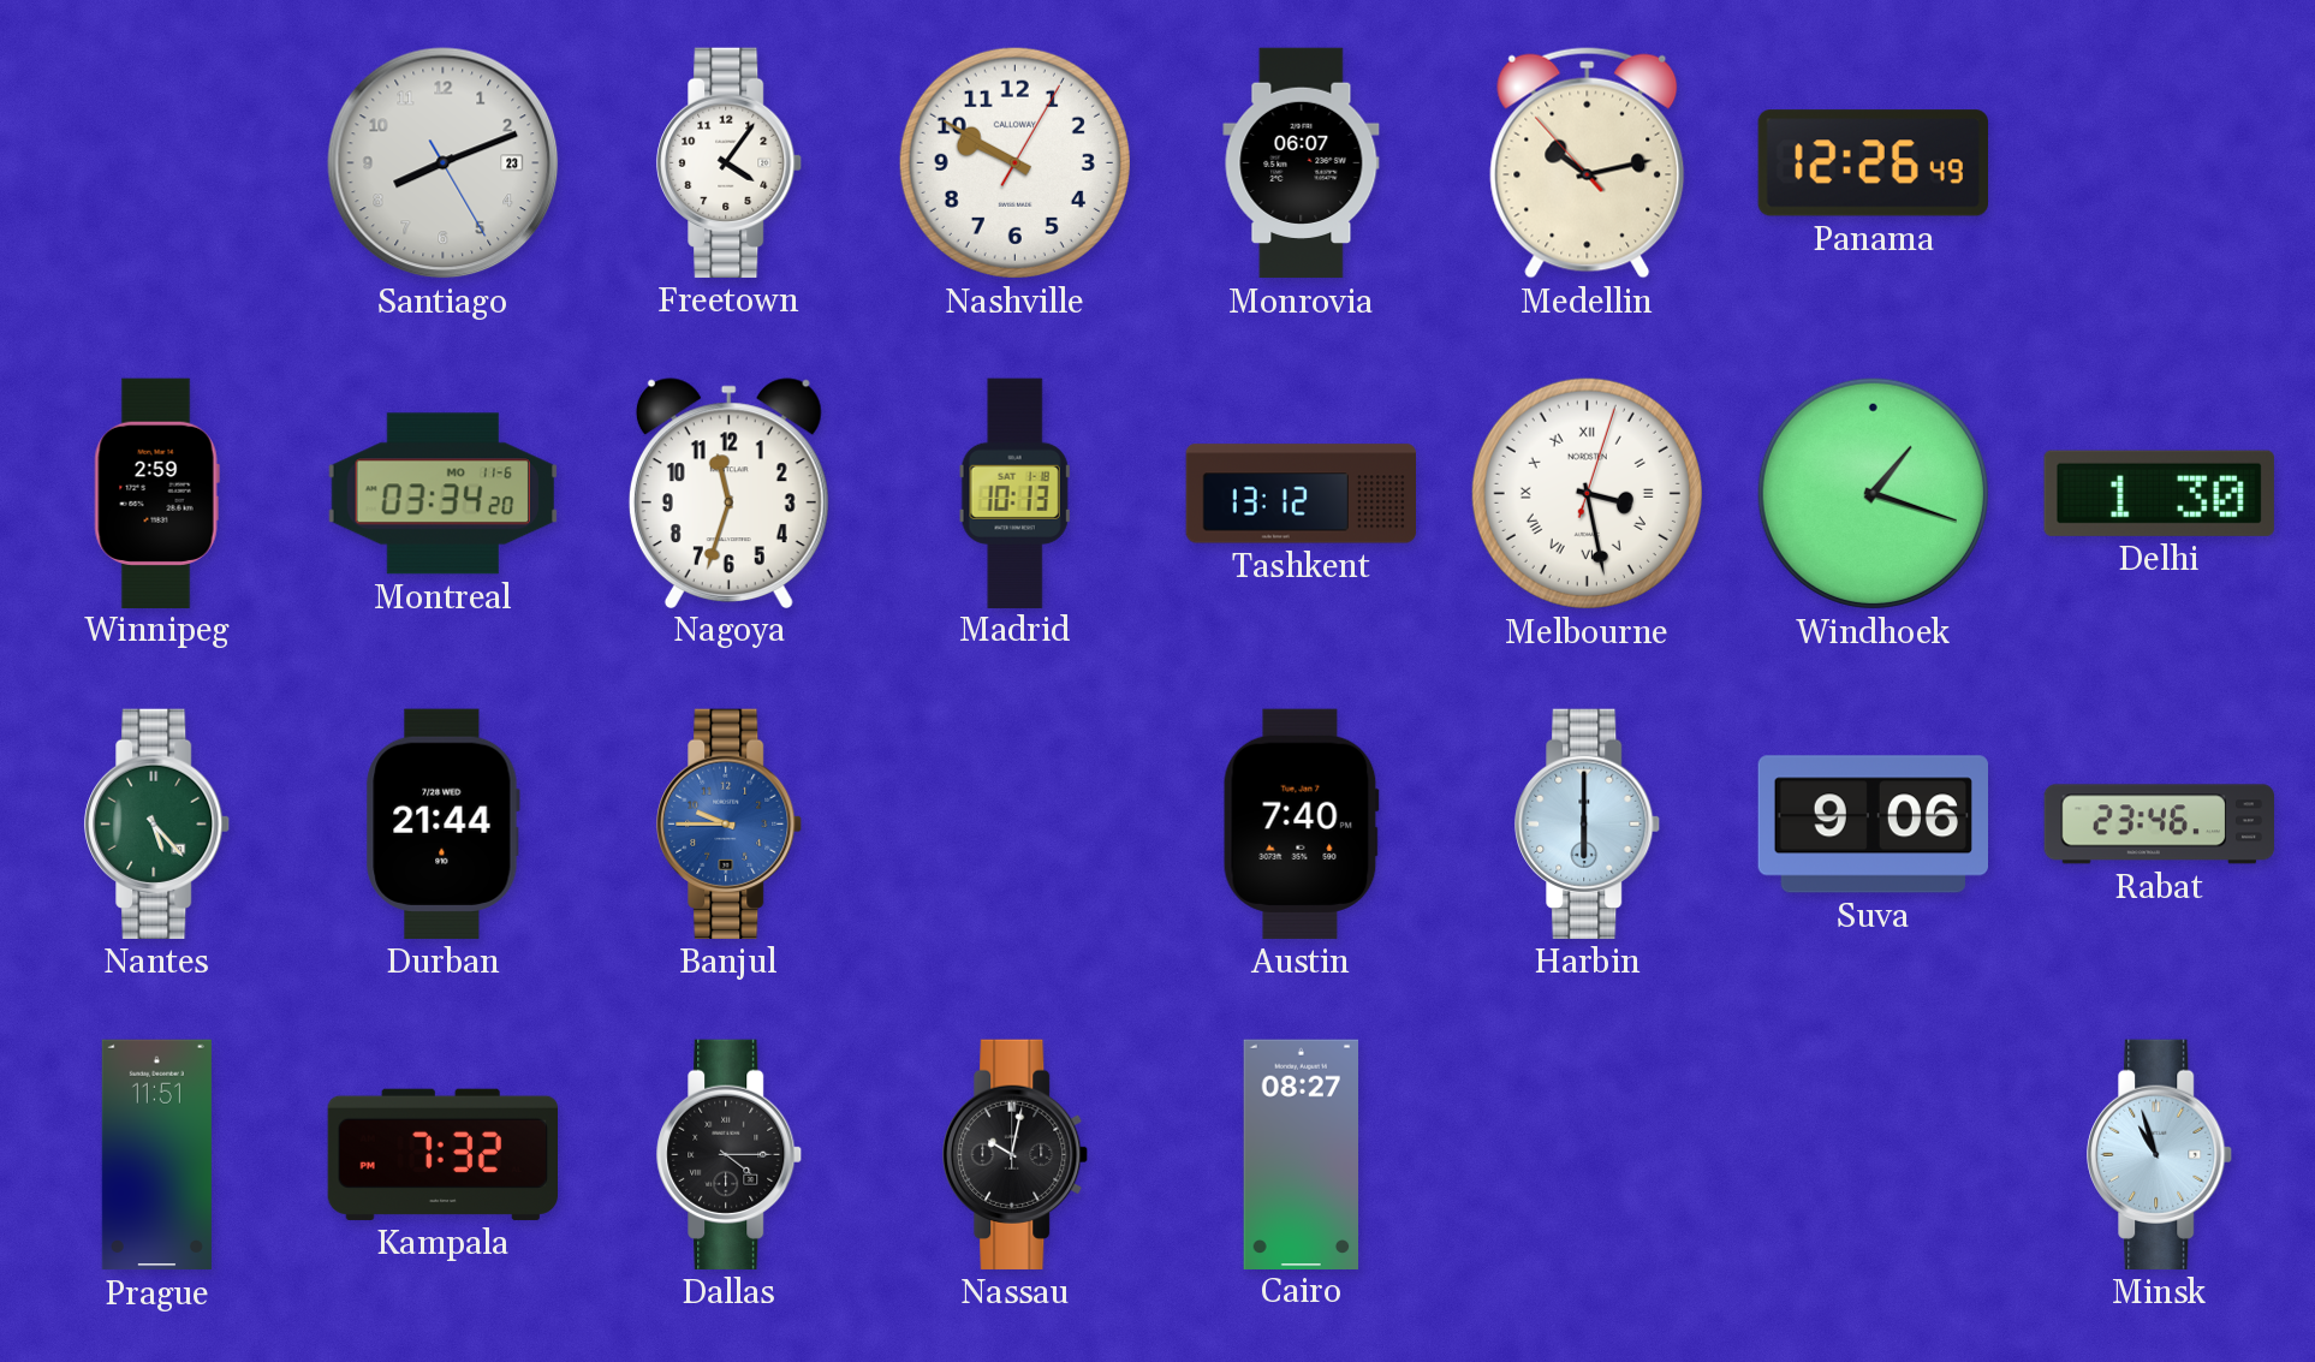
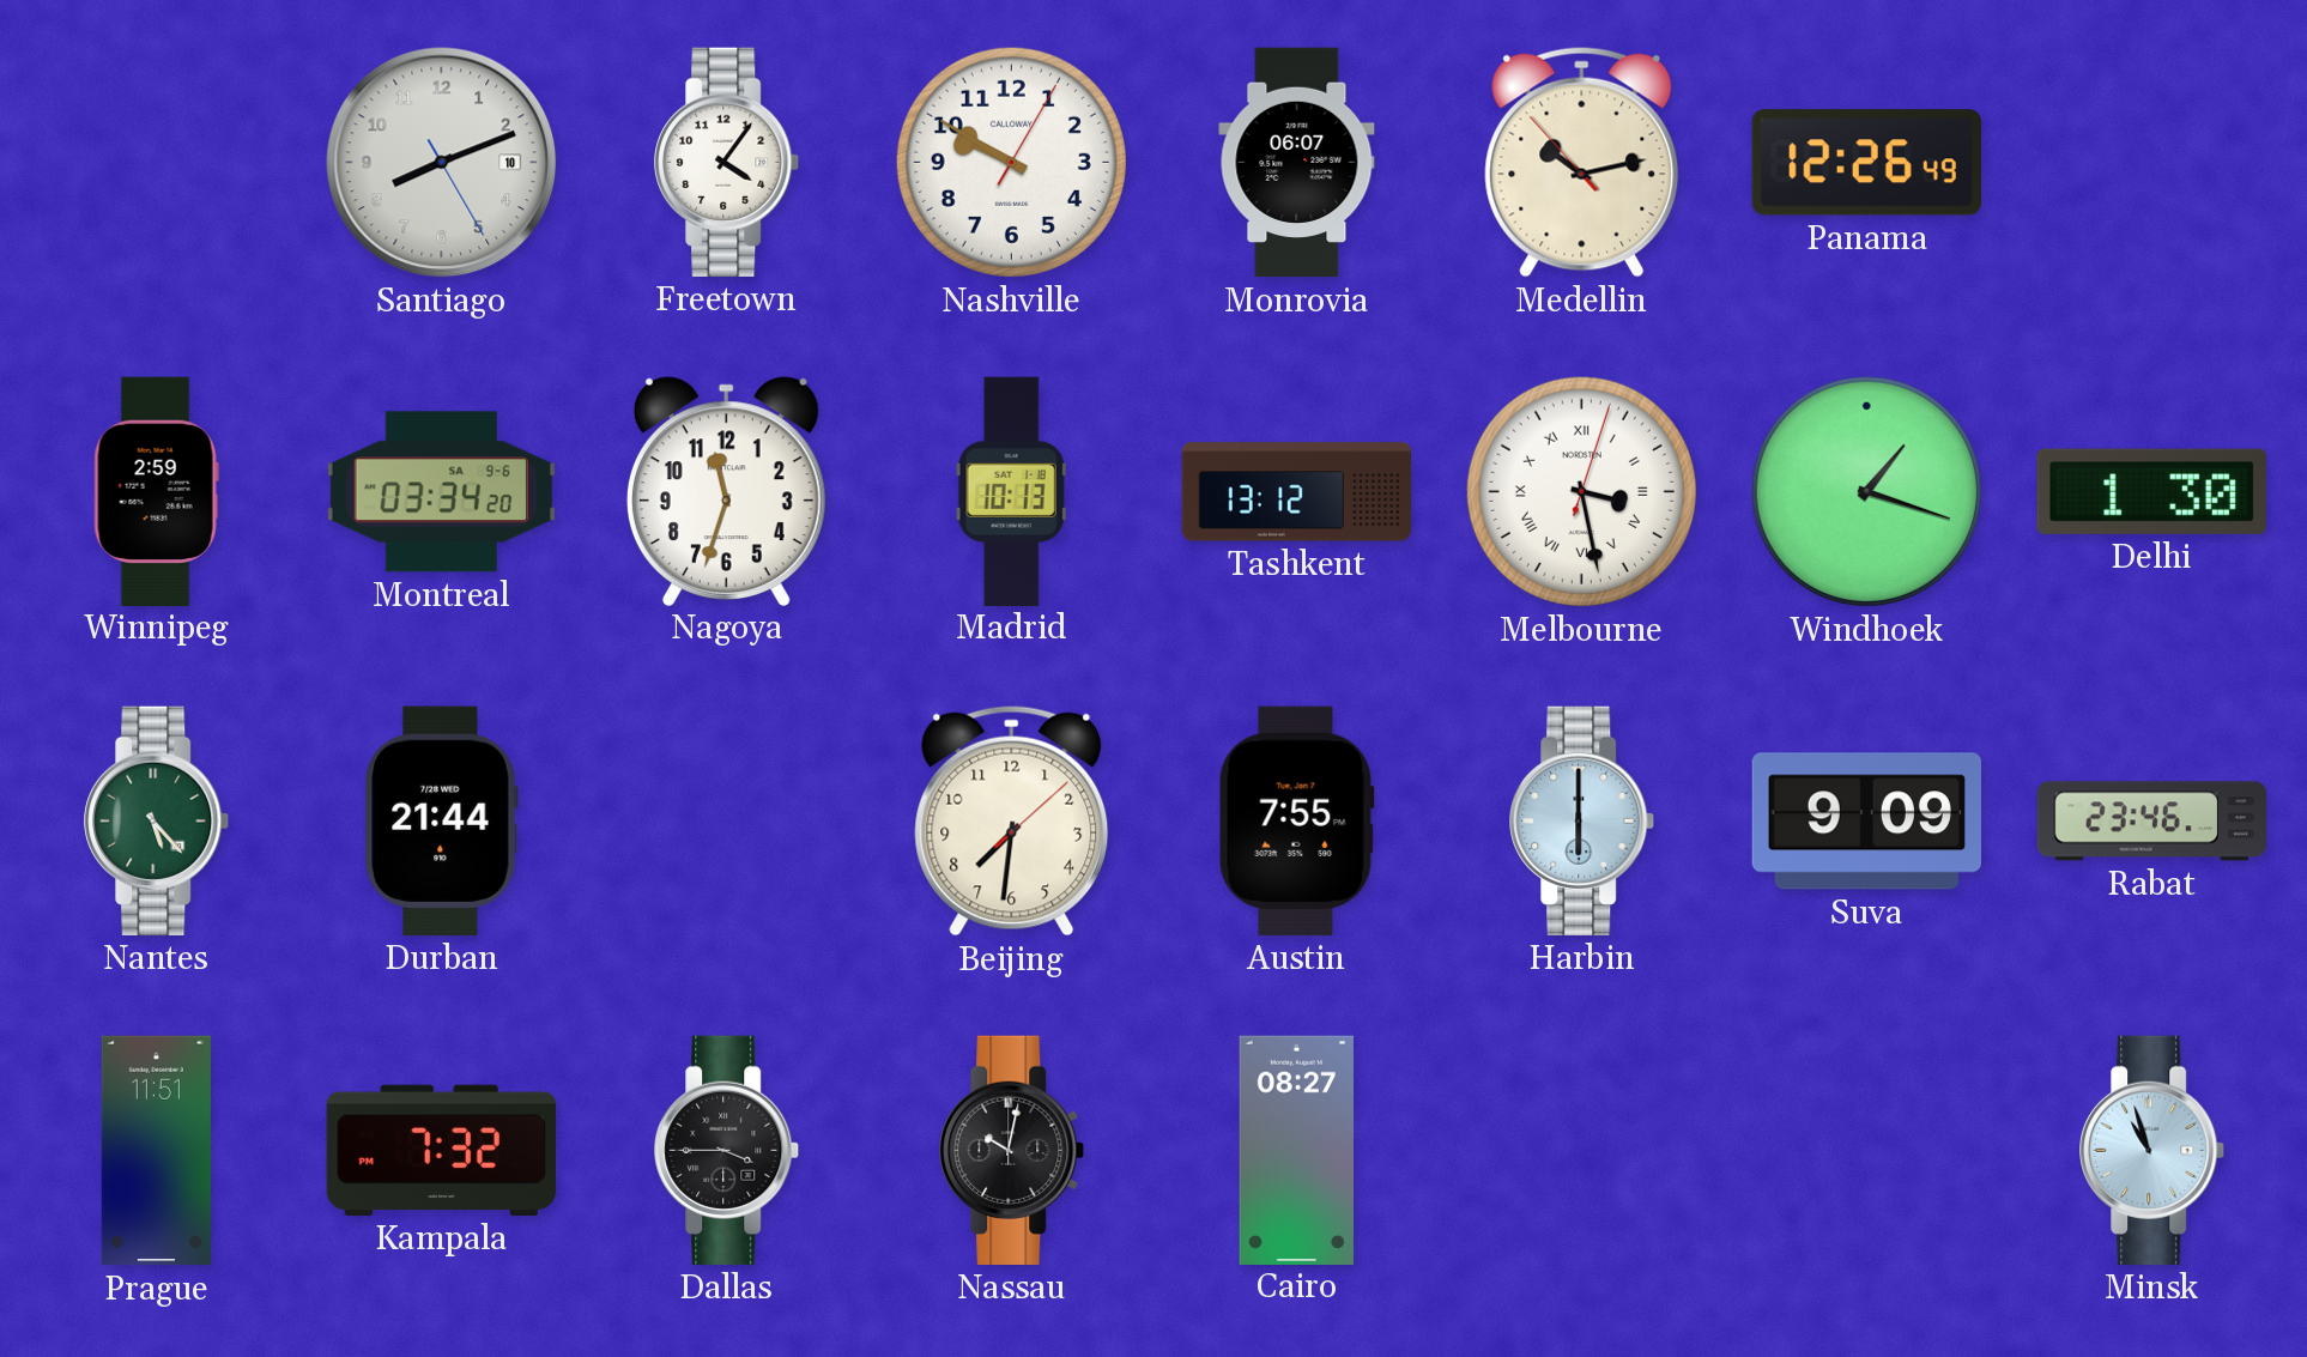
Santiago date: 23 -> 10
Montreal date: MO 11-6 -> SA 9-6
Banjul: 9:45 -> none
Beijing: none -> 7:31
Austin: 7:40 -> 7:55
Suva: 9:06 -> 9:09
Dallas: 4:15 -> 3:45
